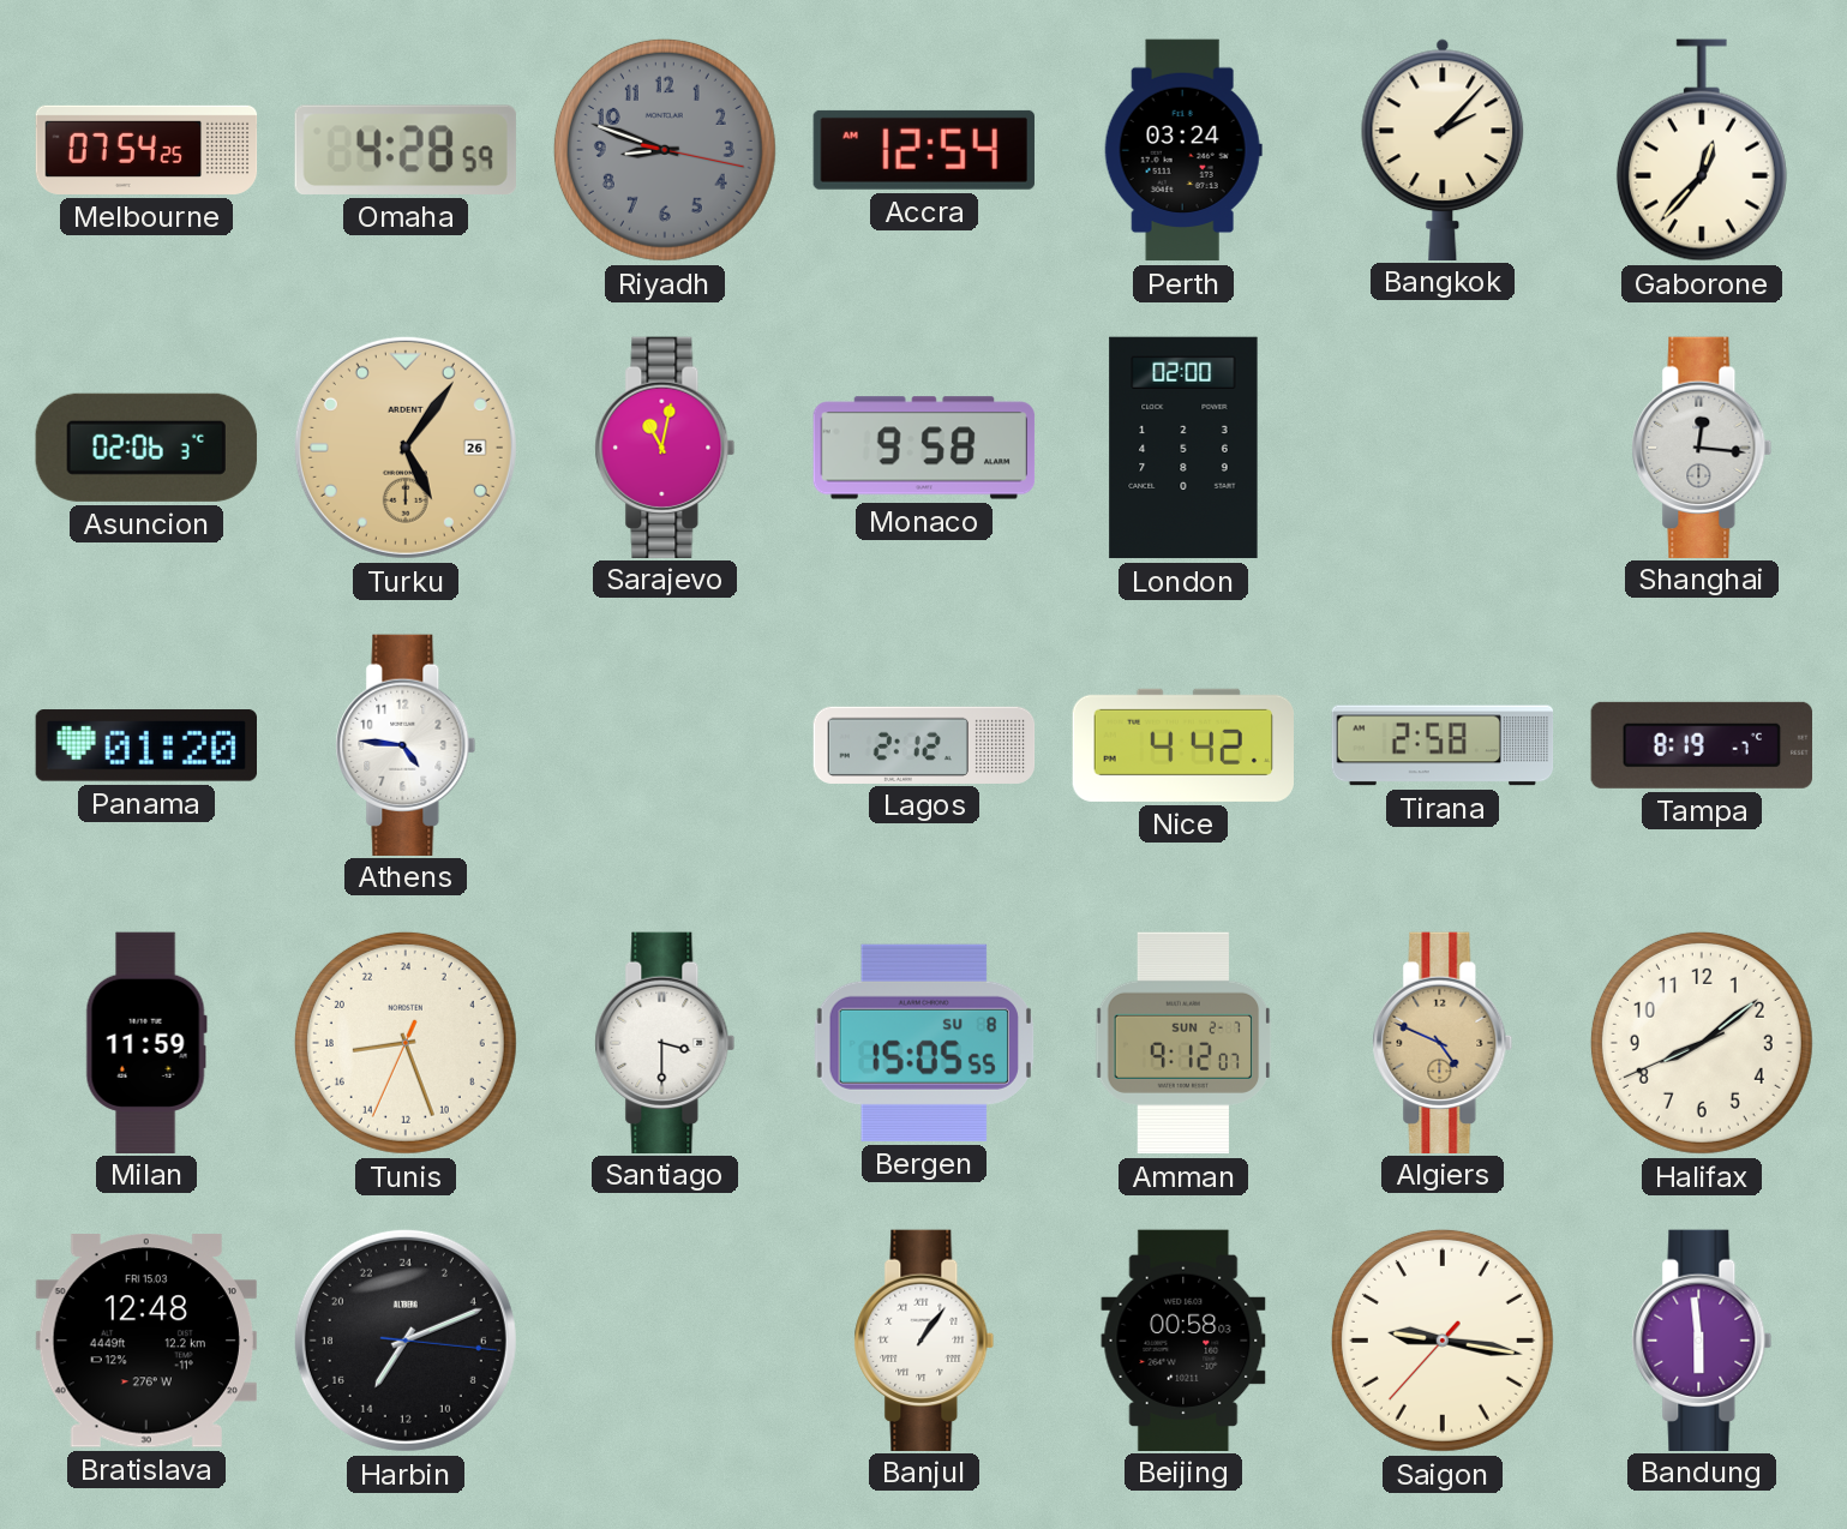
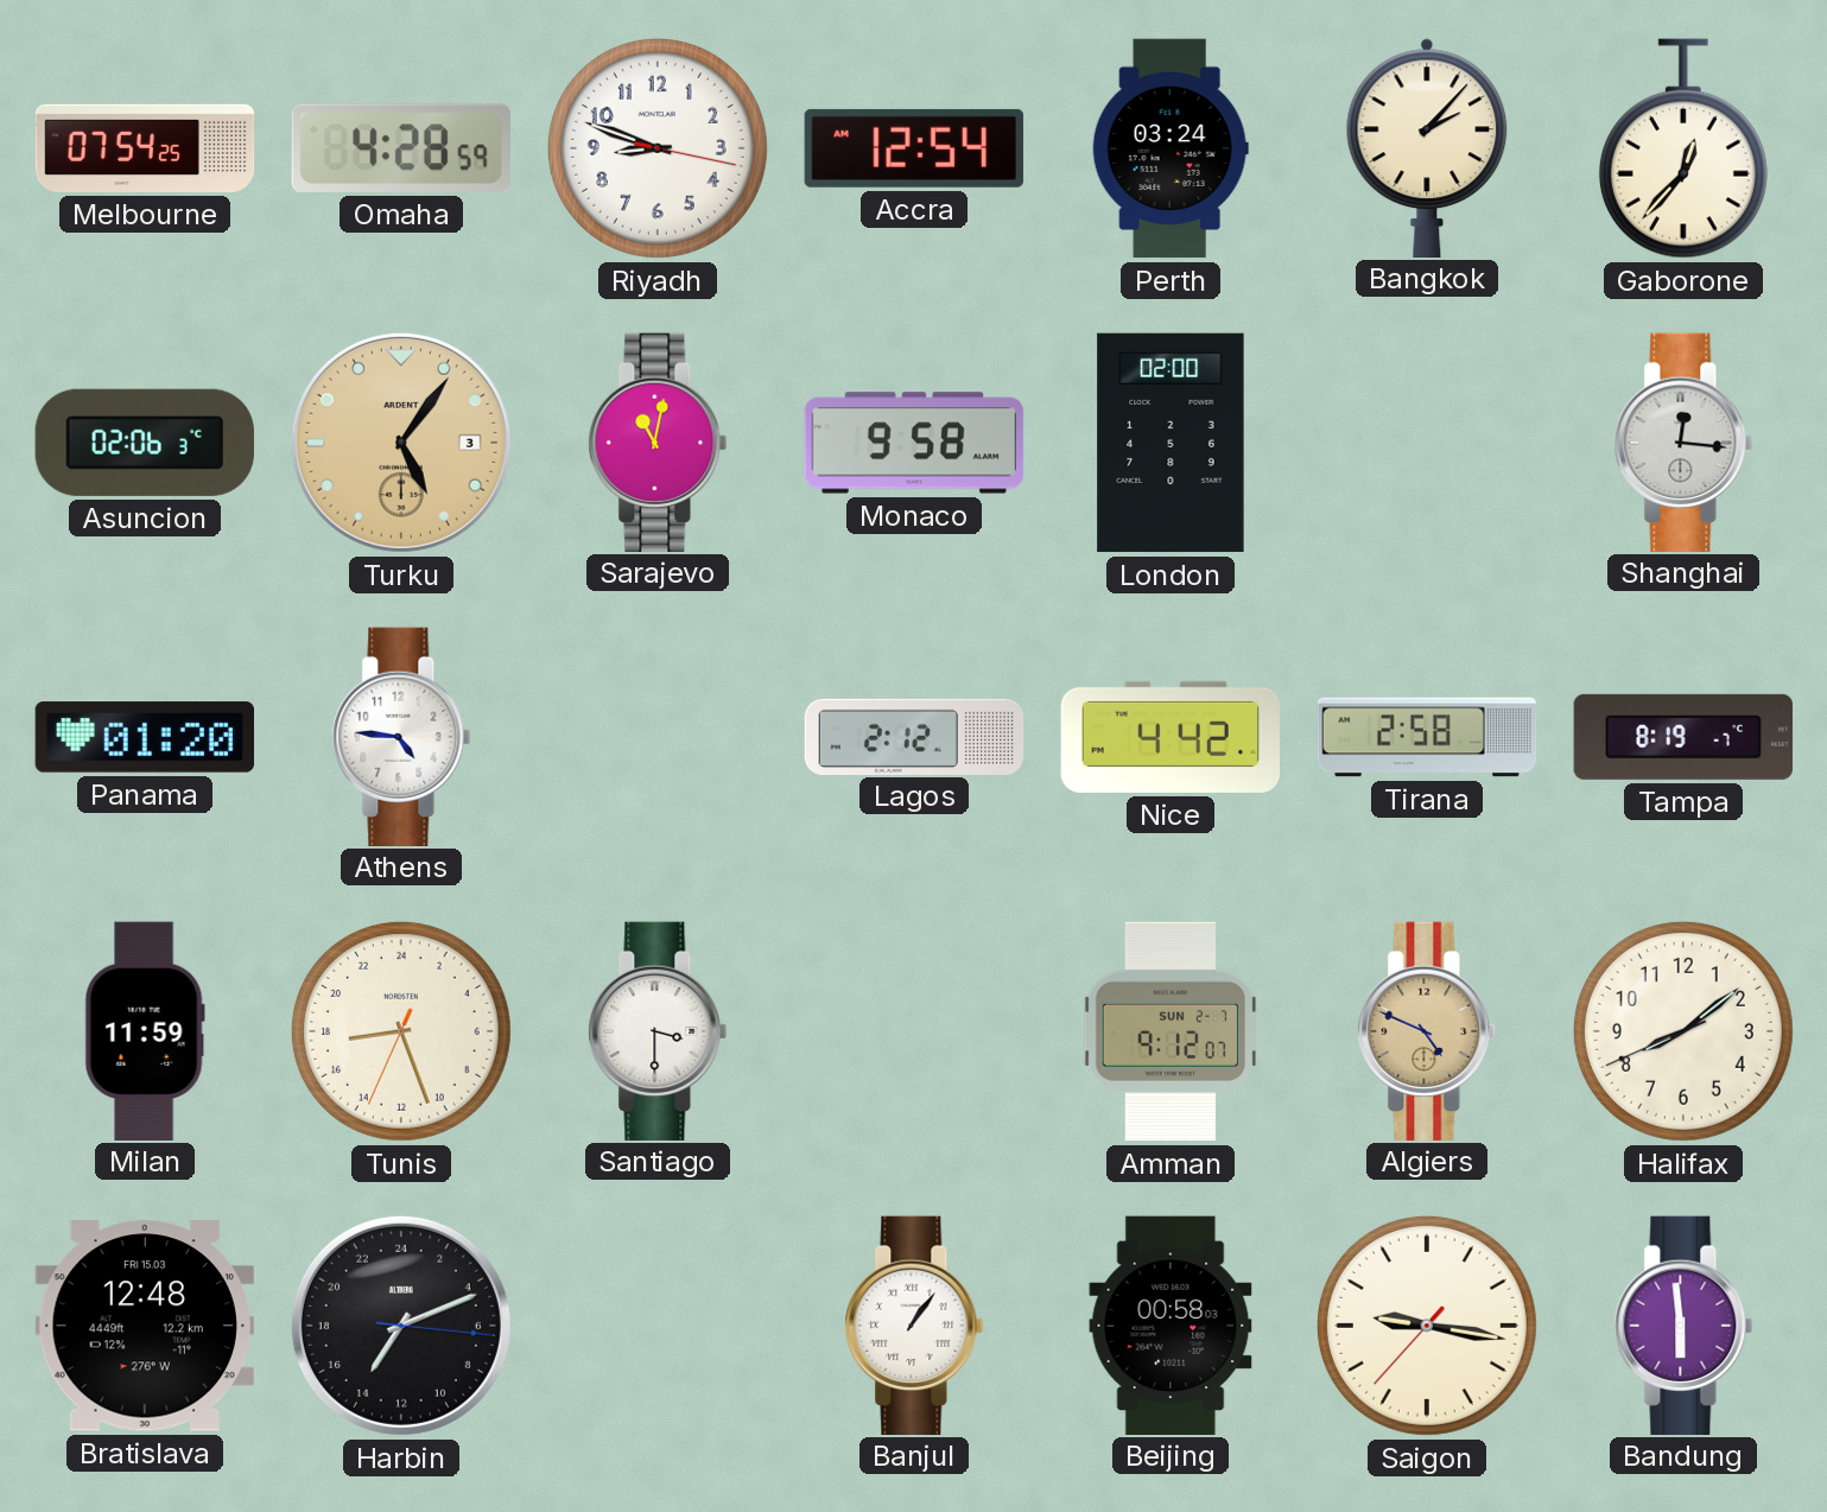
Riyadh dial: grey -> white
Turku date: 26 -> 3
Bergen: 15:05 -> none
